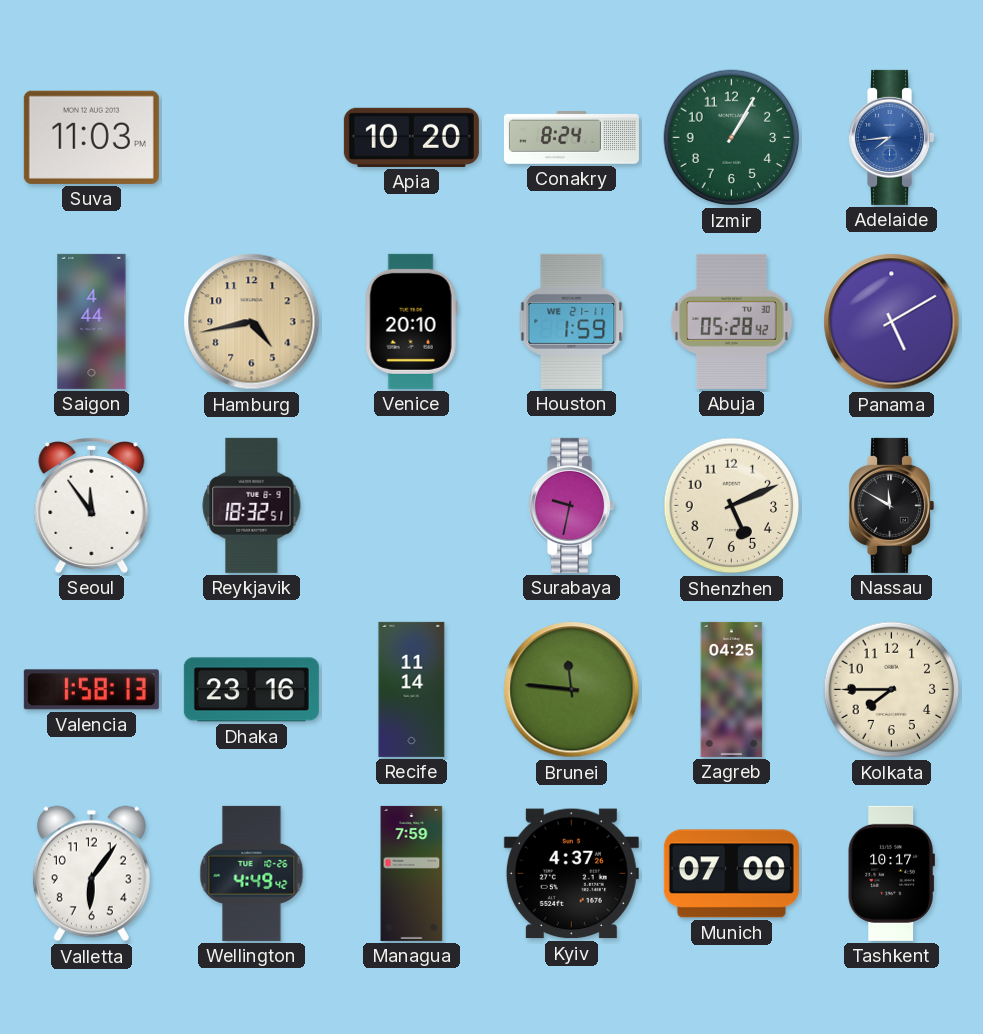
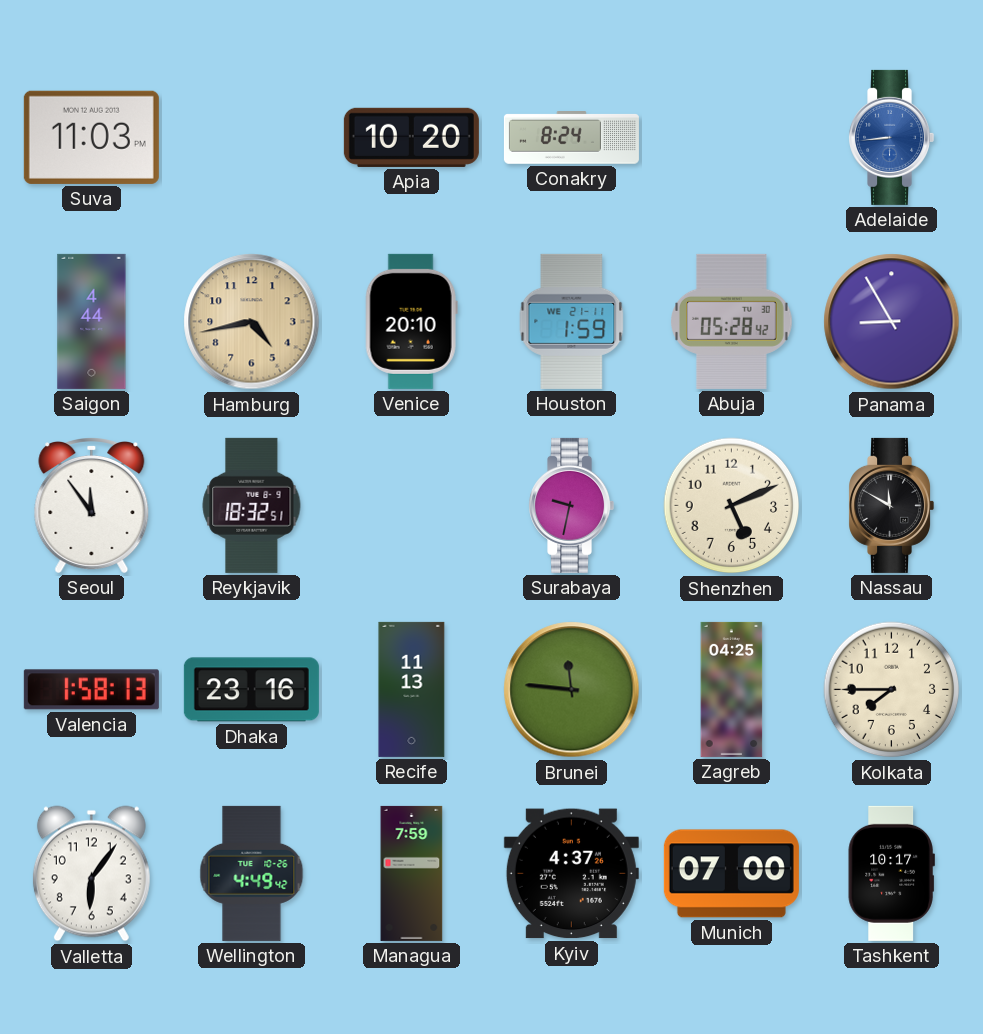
Izmir: 1:05 -> none
Adelaide: 7:44 -> 8:44
Panama: 5:10 -> 8:55
Recife: 11:14 -> 11:13
